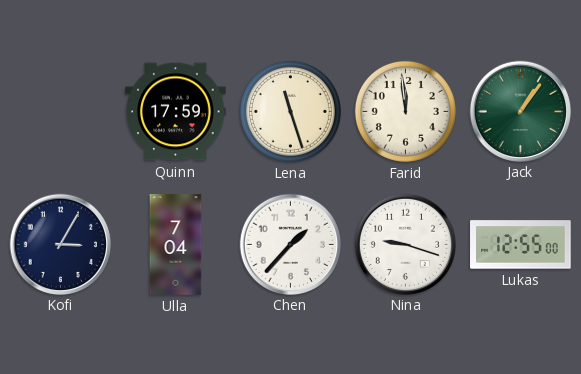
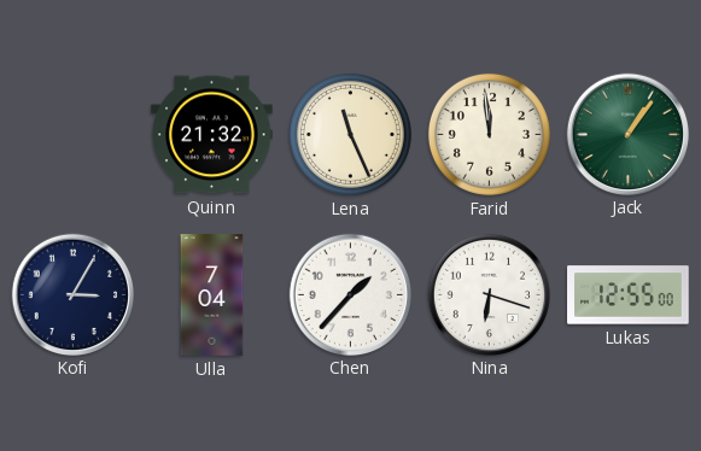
Quinn: 17:59 -> 21:32
Lena: 11:27 -> 11:26
Nina: 9:18 -> 6:18
